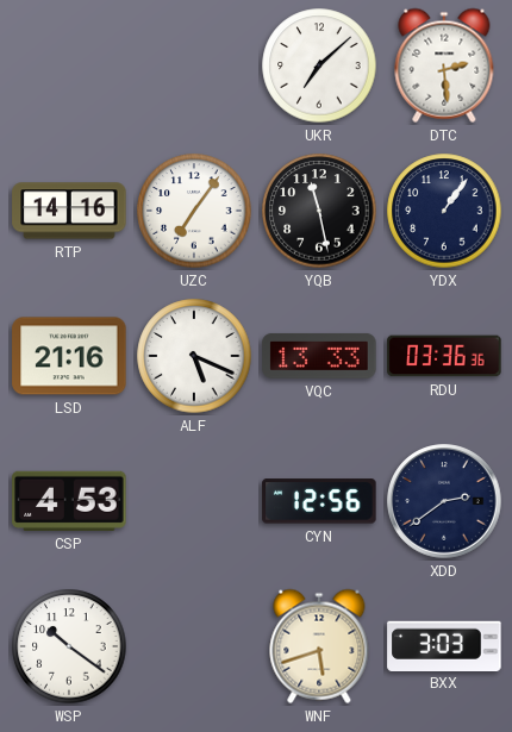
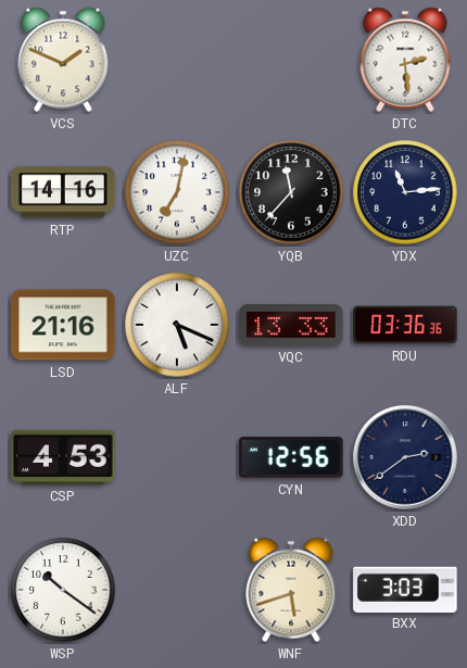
VCS: none -> 1:49
UKR: 7:08 -> none
UZC: 7:06 -> 7:02
YQB: 11:28 -> 11:37
YDX: 1:06 -> 11:14
